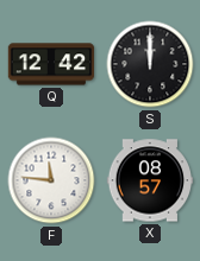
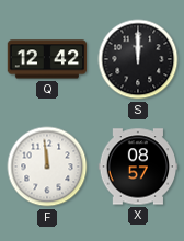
F: 11:46 -> 11:59
